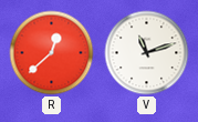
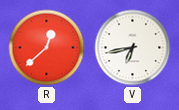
V: 11:12 -> 6:43
